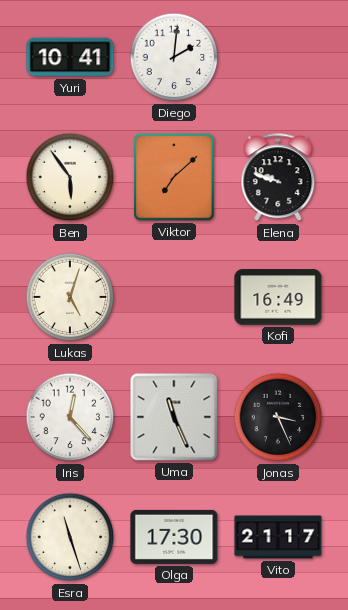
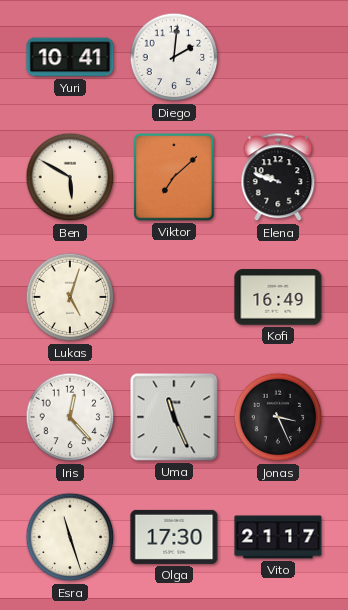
Ben: 5:54 -> 5:50
